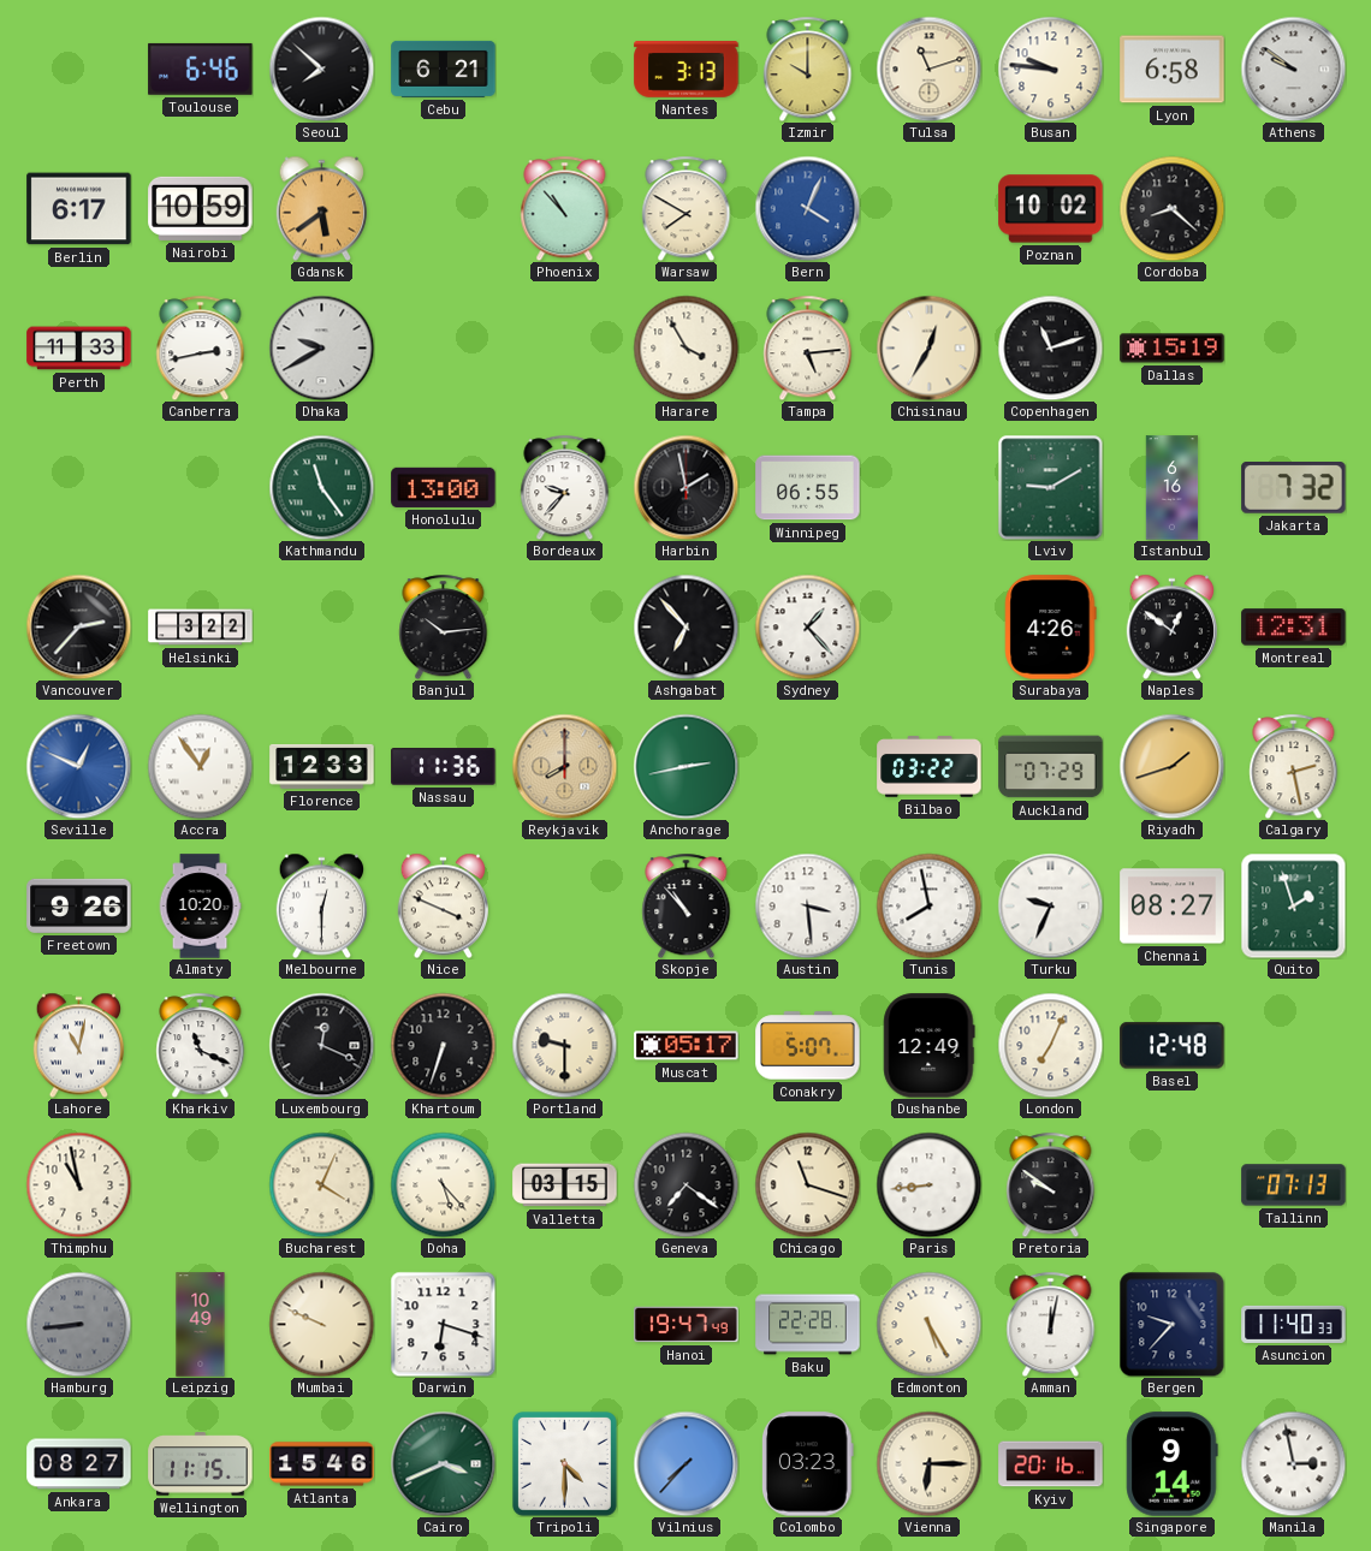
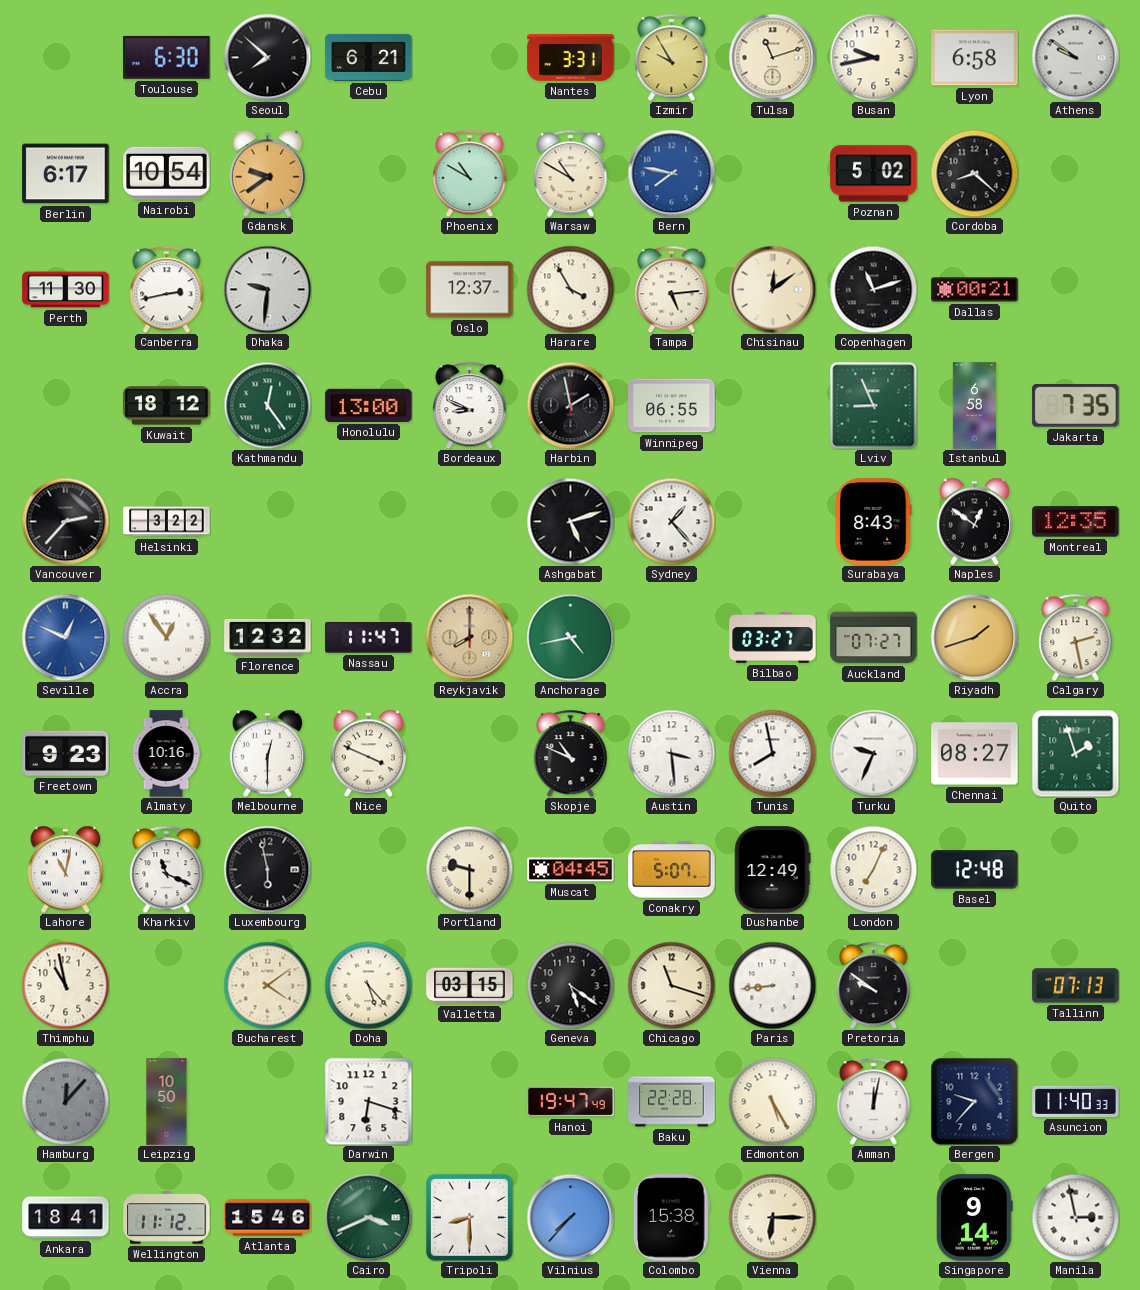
Toulouse: 6:46 -> 6:30
Nantes: 3:13 -> 3:31
Izmir: 10:00 -> 9:55
Busan: 9:46 -> 9:43
Nairobi: 10:59 -> 10:54
Gdansk: 5:39 -> 9:39
Phoenix: 10:53 -> 10:50
Warsaw: 7:50 -> 10:50
Bern: 4:04 -> 7:47
Poznan: 10:02 -> 5:02
Perth: 11:33 -> 11:30
Dhaka: 9:40 -> 9:31
Oslo: none -> 12:37
Chisinau: 12:35 -> 12:09
Dallas: 15:19 -> 00:21
Kuwait: none -> 18:12
Kathmandu: 11:24 -> 12:24
Bordeaux: 9:37 -> 8:49
Lviv: 9:10 -> 8:56
Istanbul: 6:16 -> 6:58
Jakarta: 7:32 -> 7:35
Banjul: 10:14 -> none
Ashgabat: 6:53 -> 5:12
Surabaya: 4:26 -> 8:43
Montreal: 12:31 -> 12:35
Florence: 12:33 -> 12:32
Nassau: 11:36 -> 11:47
Anchorage: 2:43 -> 4:43
Bilbao: 03:22 -> 03:27
Auckland: 07:29 -> 07:27
Freetown: 9:26 -> 9:23
Almaty: 10:20 -> 10:16
Skopje: 10:53 -> 10:49
Luxembourg: 12:19 -> 5:58
Khartoum: 6:33 -> none
Muscat: 05:17 -> 04:45
Bucharest: 4:04 -> 4:09
Geneva: 7:21 -> 5:21
Hamburg: 8:44 -> 12:07
Leipzig: 10:49 -> 10:50
Mumbai: 9:49 -> none
Ankara: 08:27 -> 18:41
Wellington: 11:15 -> 11:12
Tripoli: 4:30 -> 8:30
Colombo: 03:23 -> 15:38
Kyiv: 20:16 -> none
